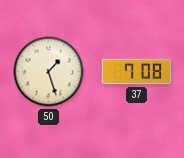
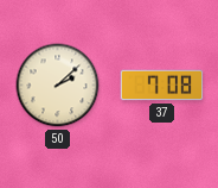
50: 1:27 -> 2:08
